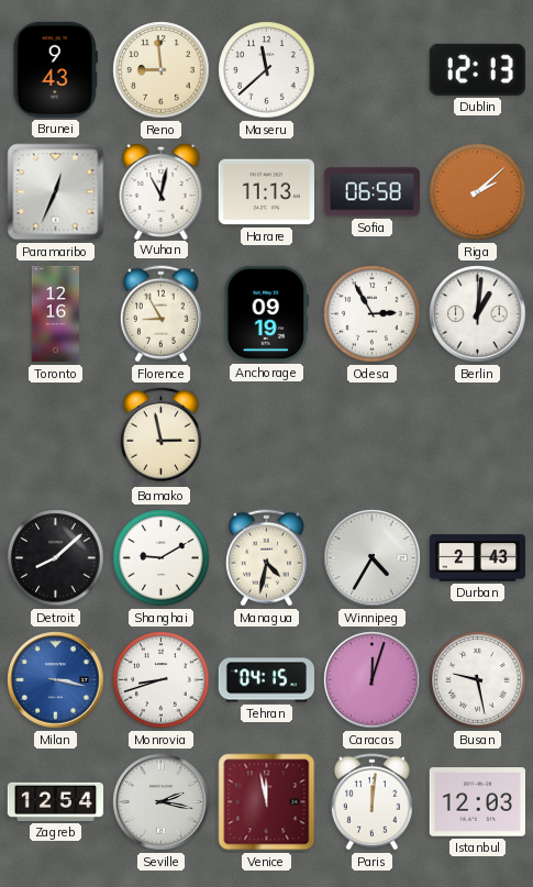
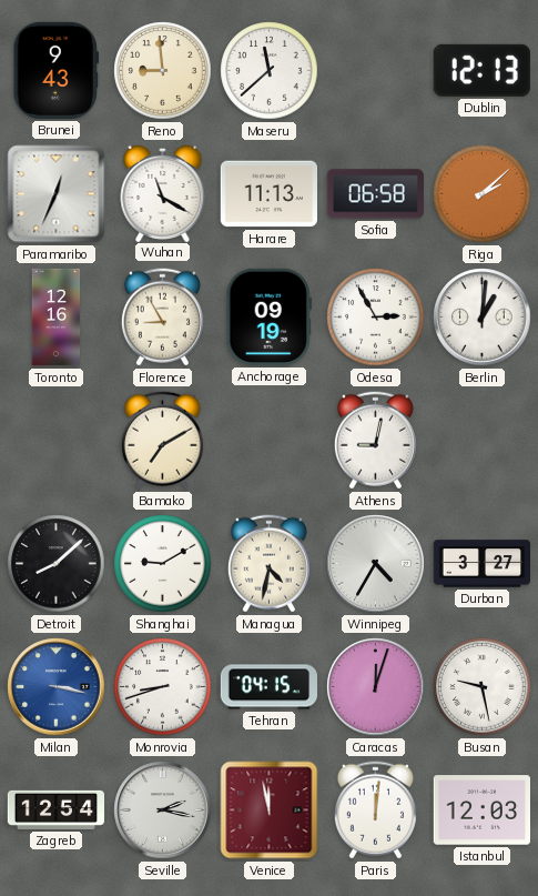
Wuhan: 11:02 -> 11:20
Bamako: 2:58 -> 7:10
Athens: none -> 9:02
Durban: 2:43 -> 3:27
